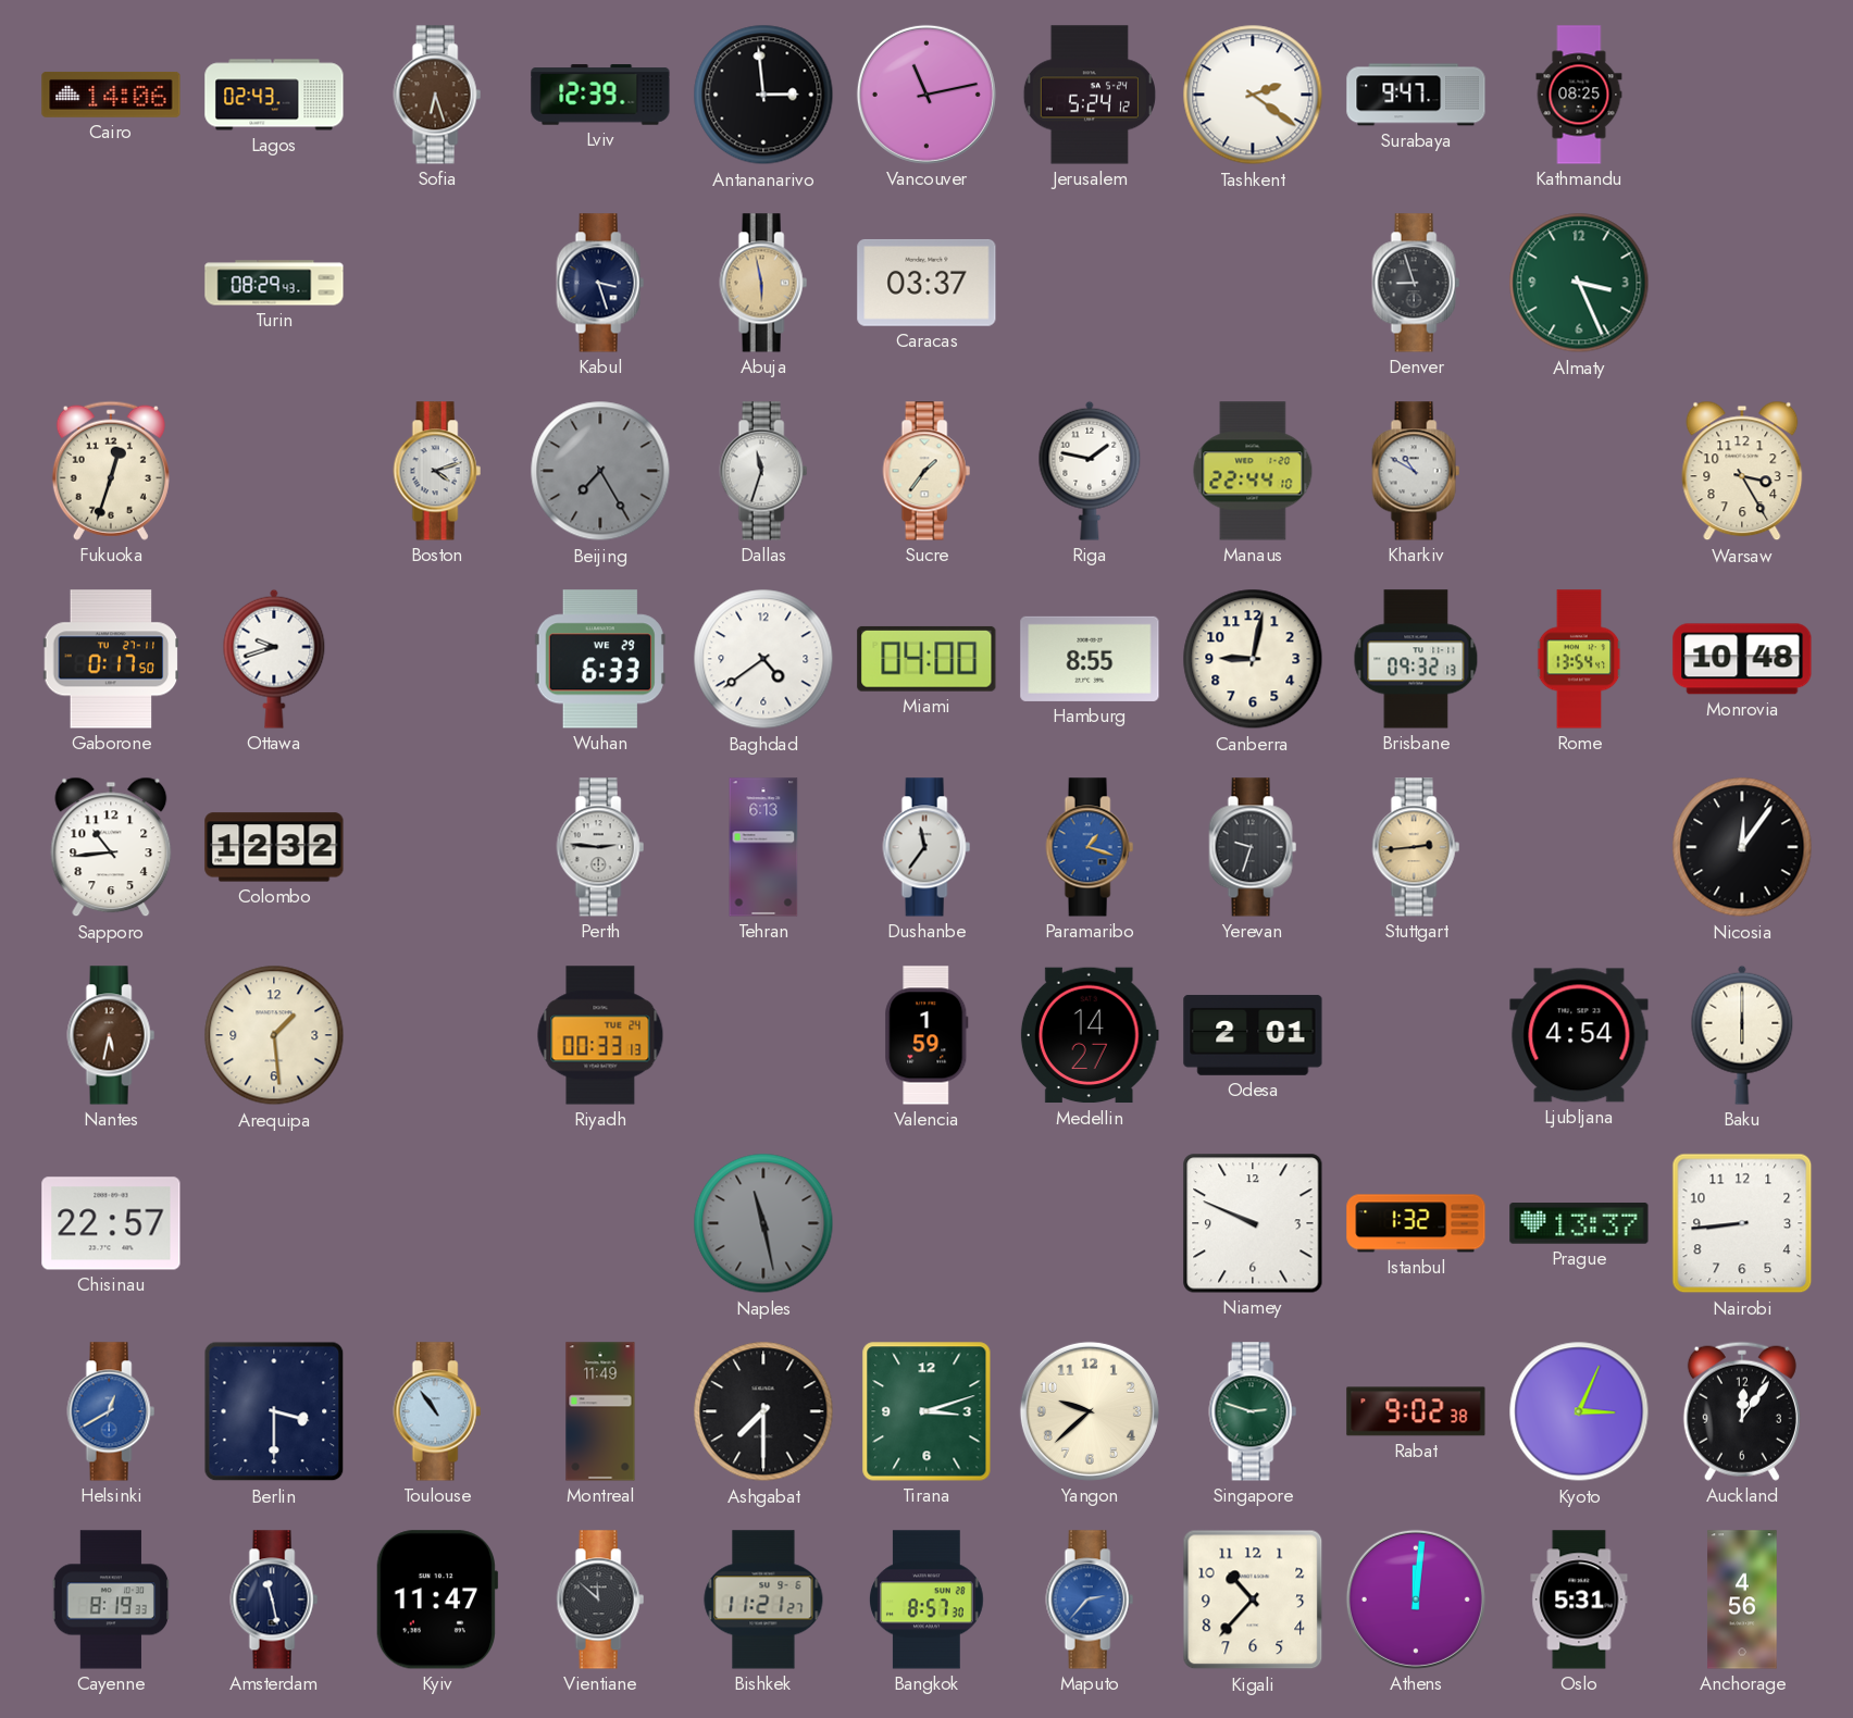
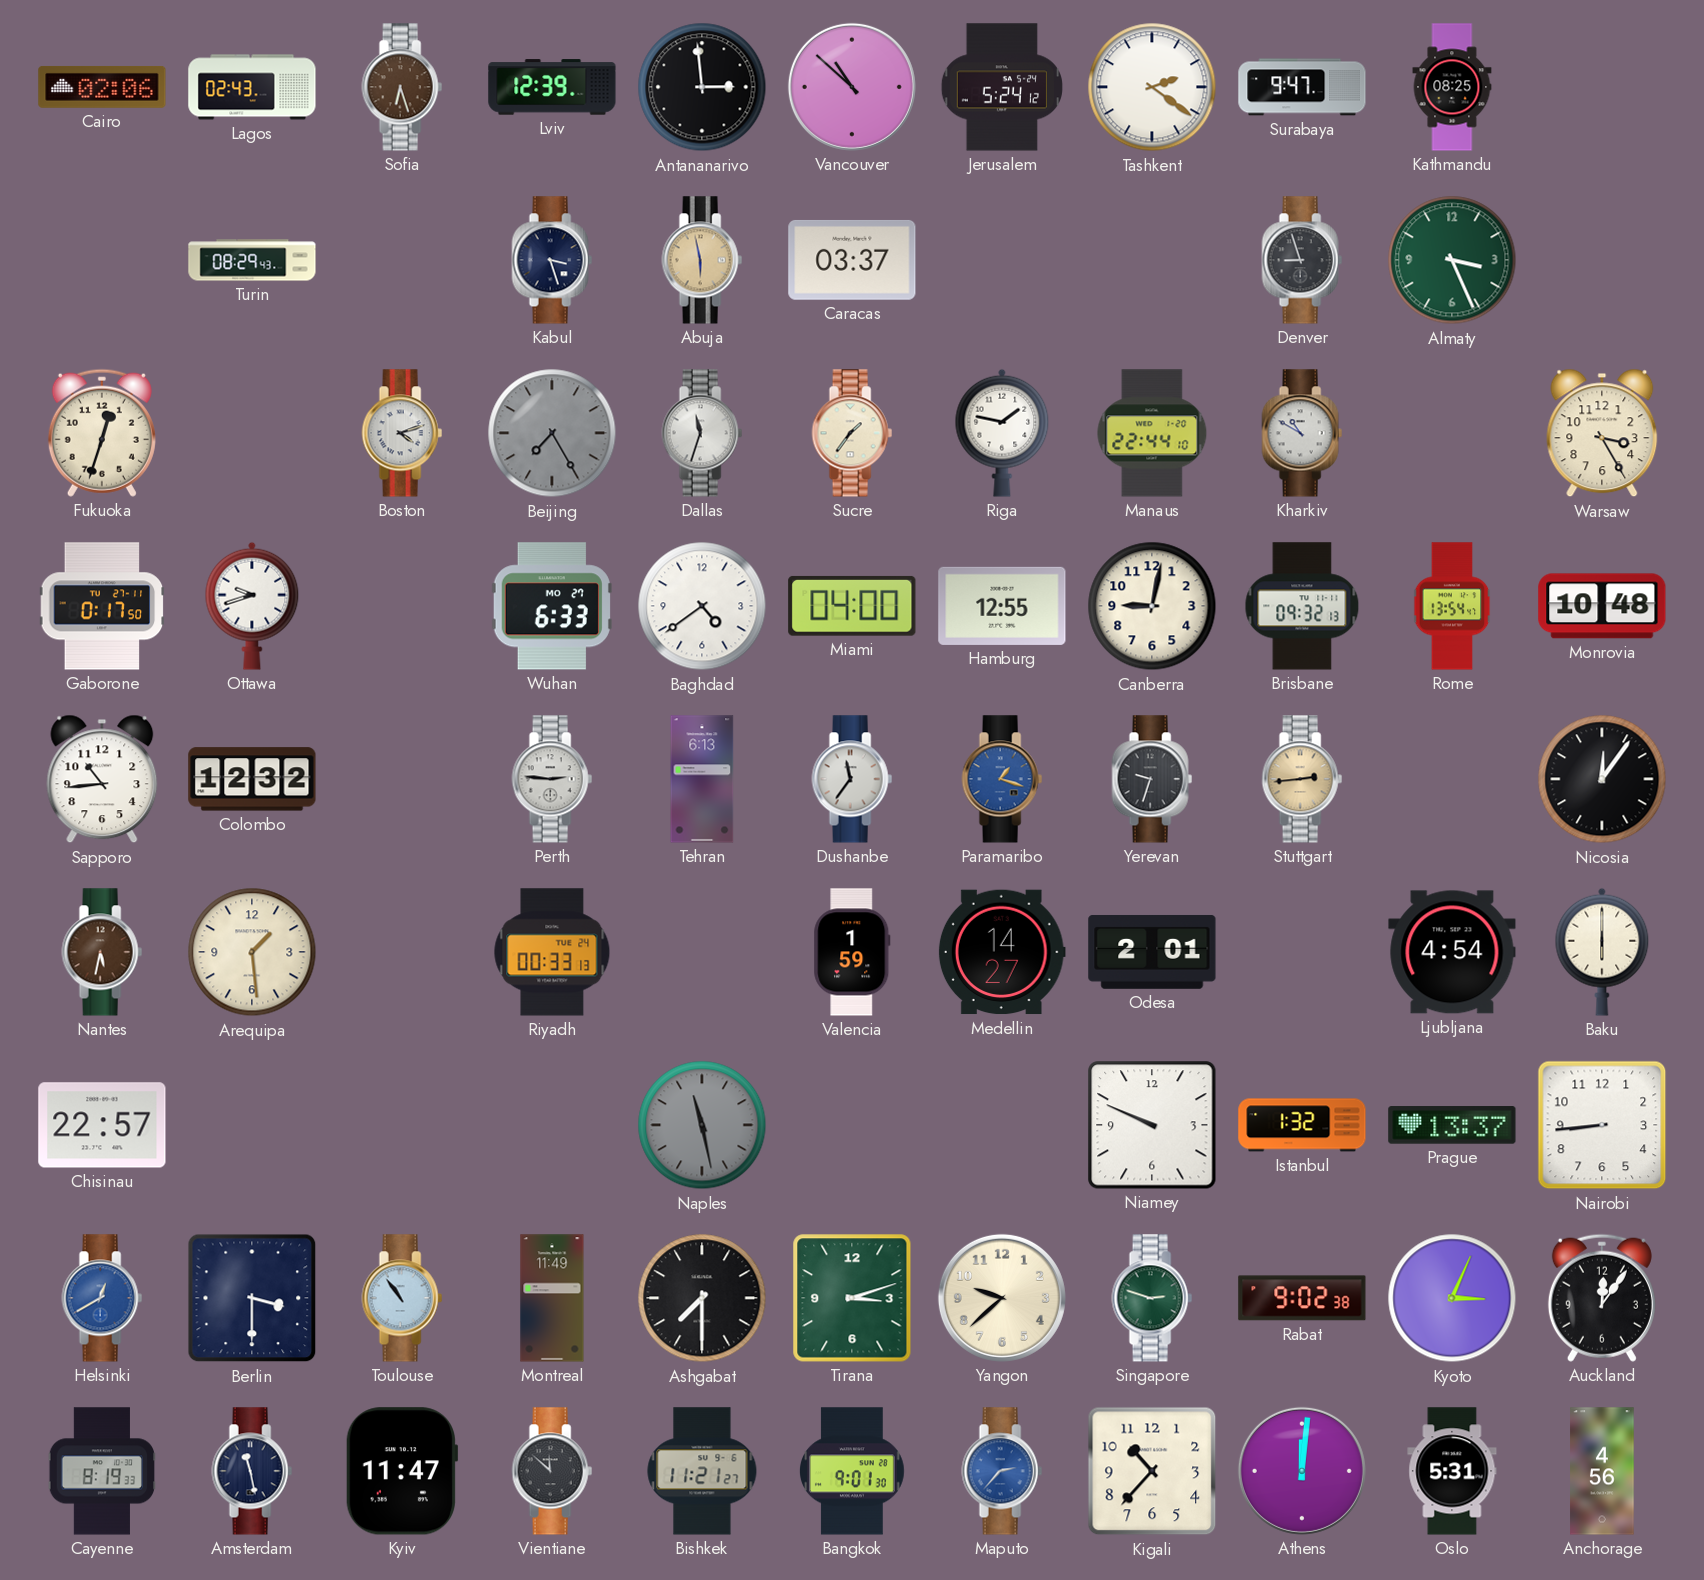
Cairo: 14:06 -> 02:06
Vancouver: 11:13 -> 10:52
Wuhan date: WE 29 -> MO 27
Hamburg: 8:55 -> 12:55
Bangkok: 8:57 -> 9:01
